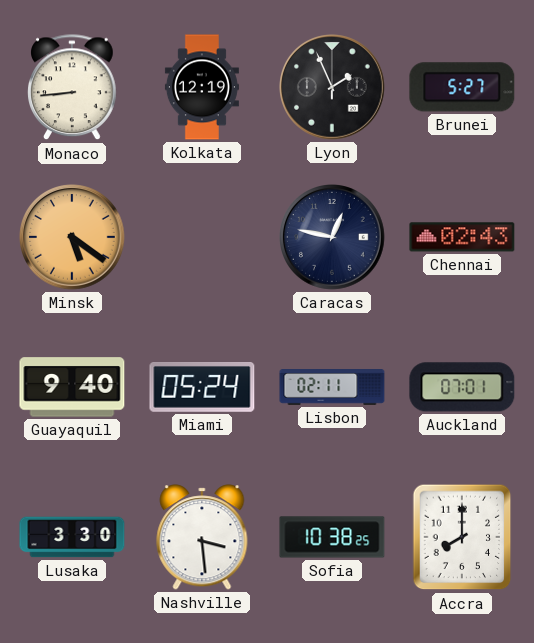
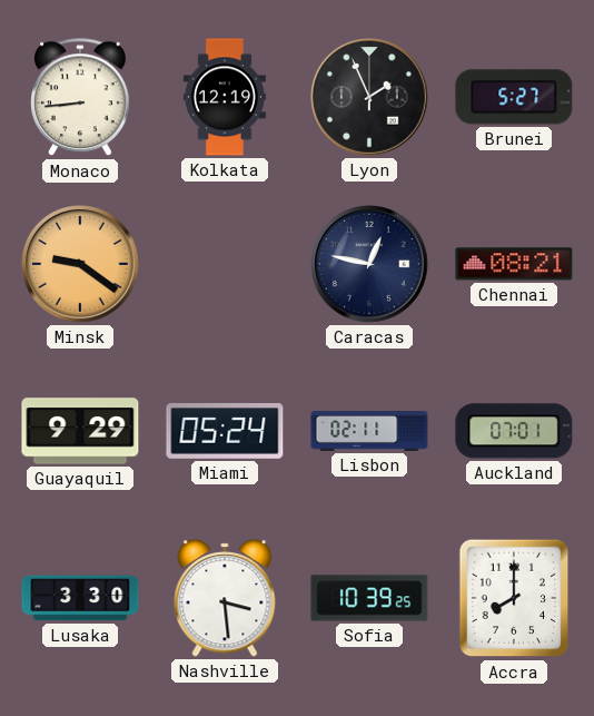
Minsk: 5:21 -> 9:21
Chennai: 02:43 -> 08:21
Guayaquil: 9:40 -> 9:29
Sofia: 10:38 -> 10:39
